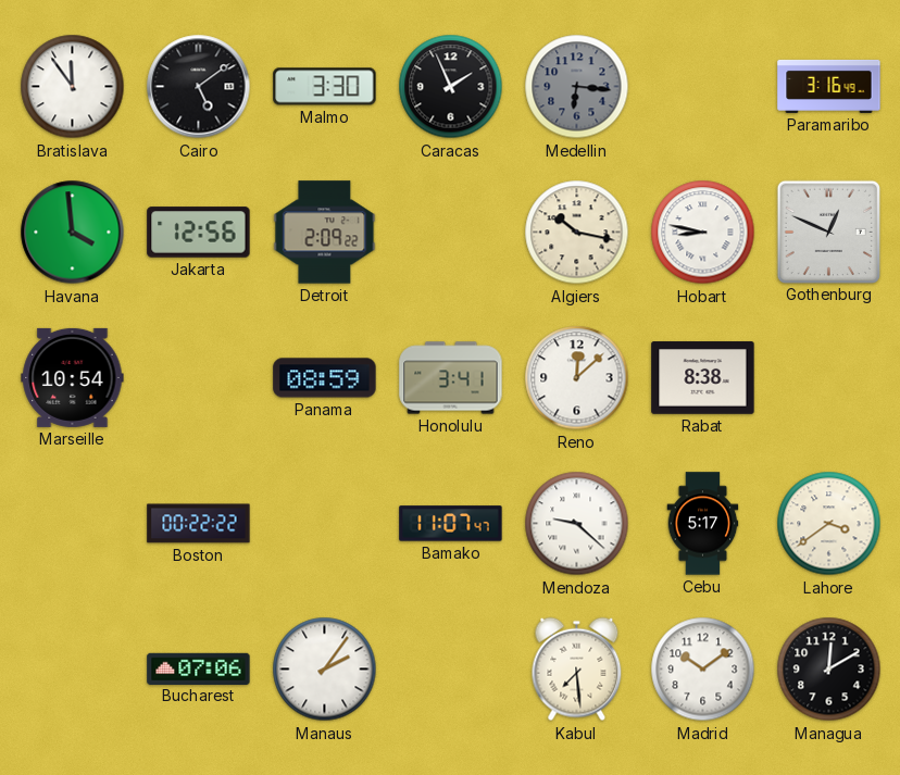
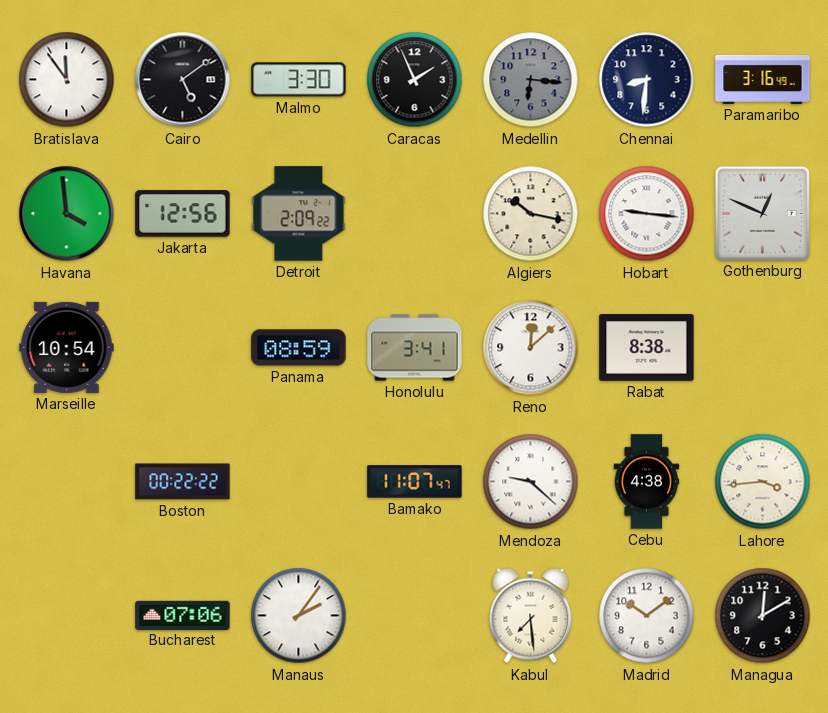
Chennai: none -> 8:31
Hobart: 8:47 -> 9:16
Cebu: 5:17 -> 4:38
Lahore: 3:39 -> 3:44
